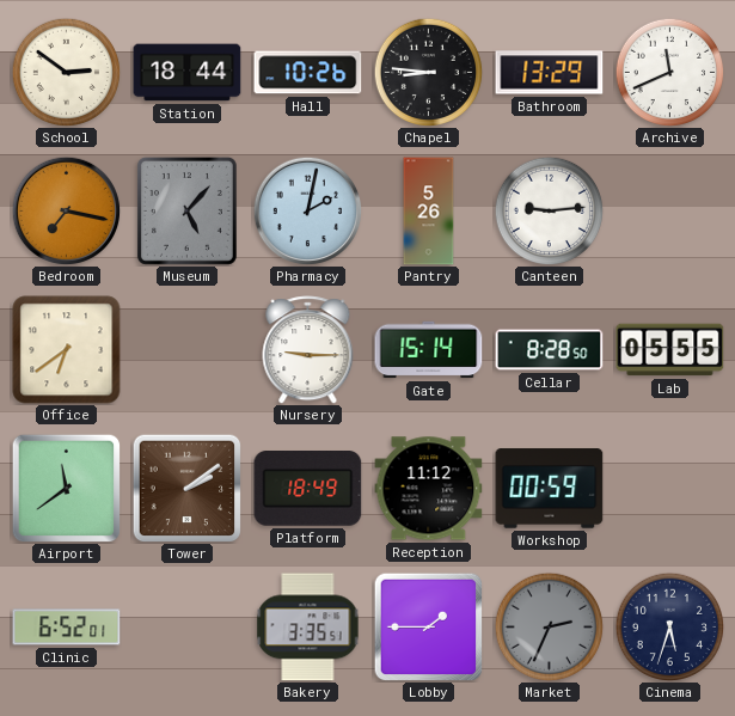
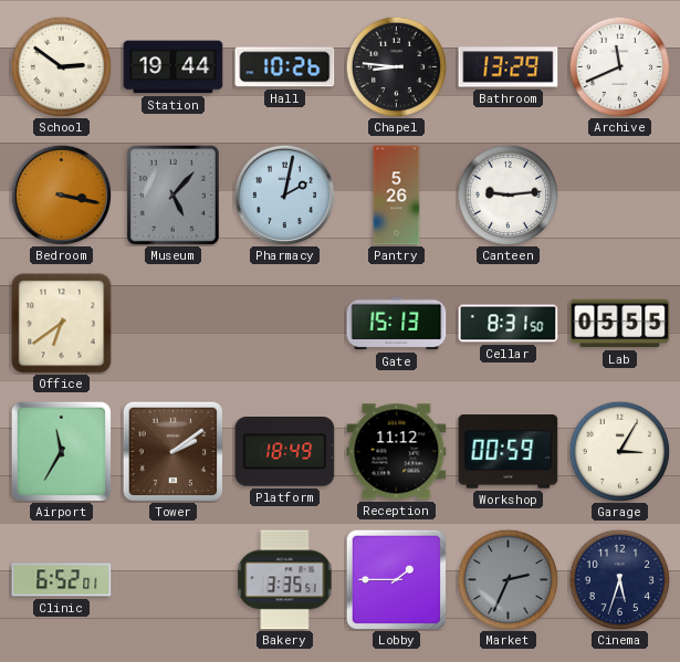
Station: 18:44 -> 19:44
Bedroom: 7:17 -> 3:17
Nursery: 9:15 -> none
Gate: 15:14 -> 15:13
Cellar: 8:28 -> 8:31
Airport: 11:39 -> 11:35
Garage: none -> 3:05
